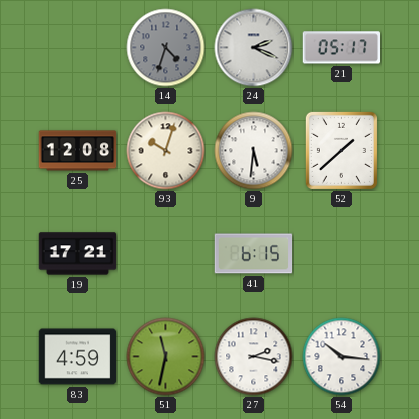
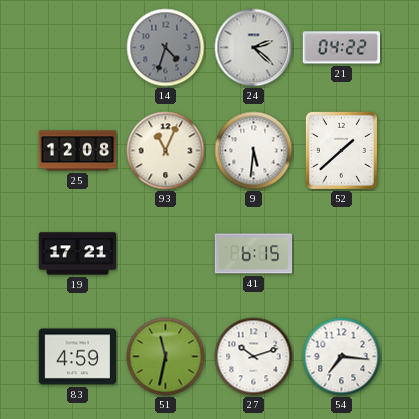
24: 2:19 -> 2:22
21: 05:17 -> 04:22
93: 10:03 -> 11:04
27: 2:17 -> 10:12
54: 10:16 -> 7:16
